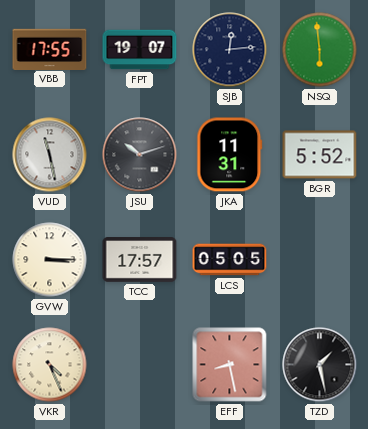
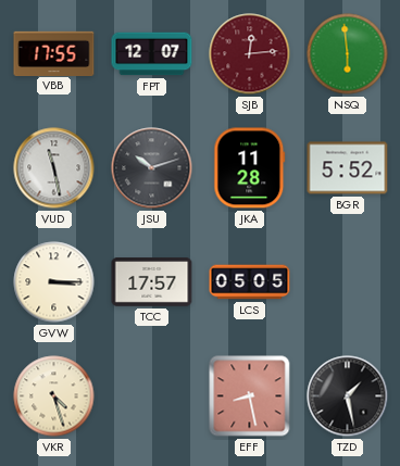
FPT: 19:07 -> 12:07
SJB dial: navy -> burgundy
JKA: 11:31 -> 11:28
VKR: 4:26 -> 4:27
